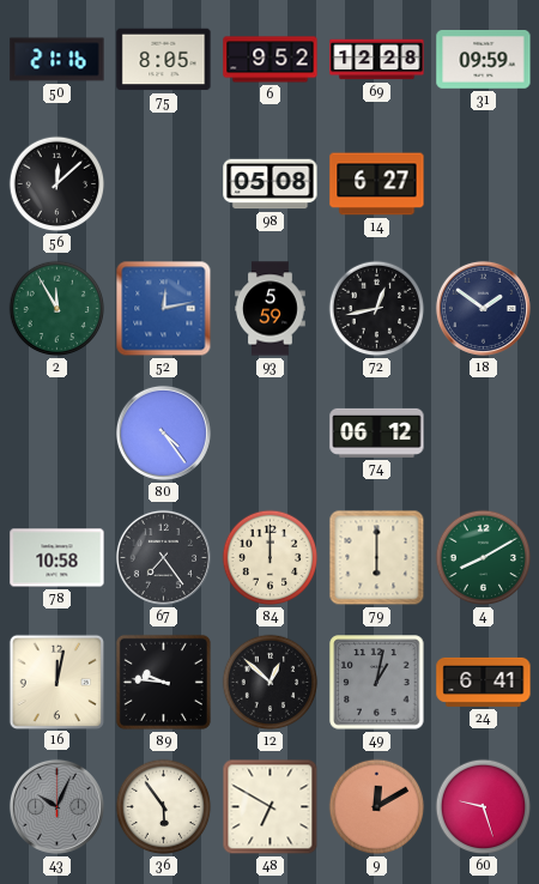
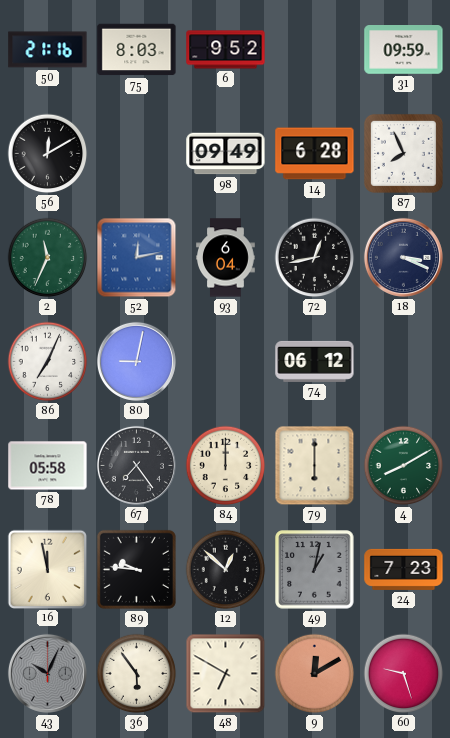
75: 8:05 -> 8:03
69: 12:28 -> none
56: 12:08 -> 12:10
98: 05:08 -> 09:49
14: 6:27 -> 6:28
87: none -> 7:56
2: 11:55 -> 11:34
93: 5:59 -> 6:04
18: 1:51 -> 3:19
86: none -> 7:04
80: 4:24 -> 9:02
78: 10:58 -> 05:58
16: 12:02 -> 11:58
24: 6:41 -> 7:23
